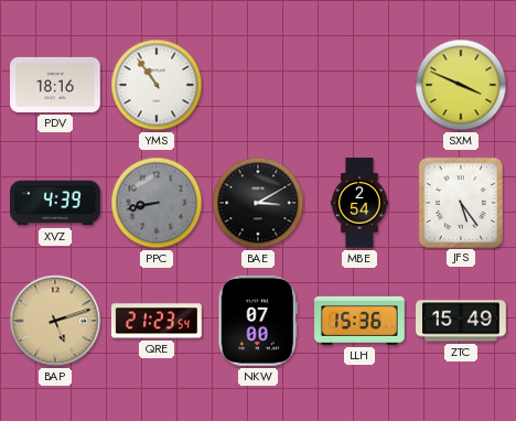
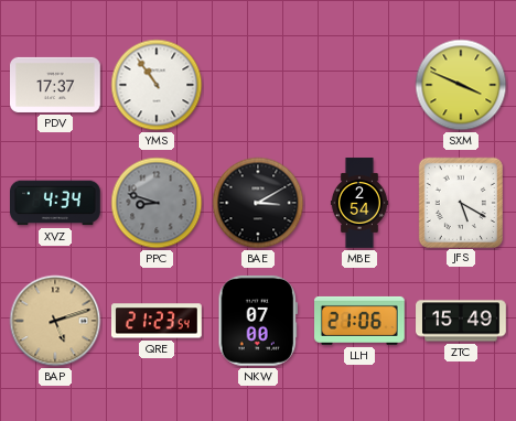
PDV: 18:16 -> 17:37
XVZ: 4:39 -> 4:34
PPC: 8:43 -> 8:48
JFS: 5:24 -> 5:20
LLH: 15:36 -> 21:06
